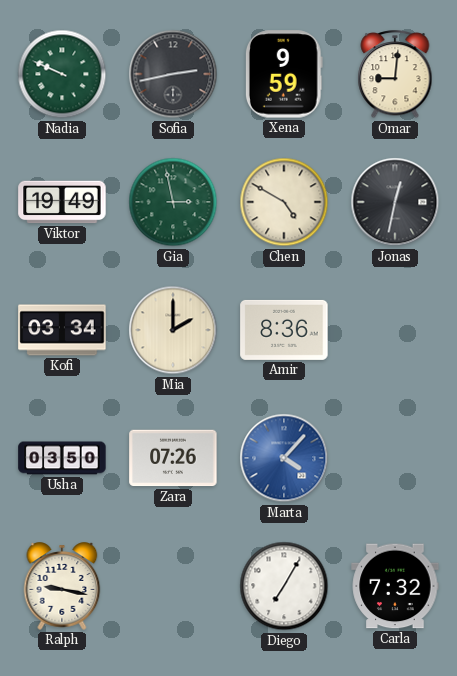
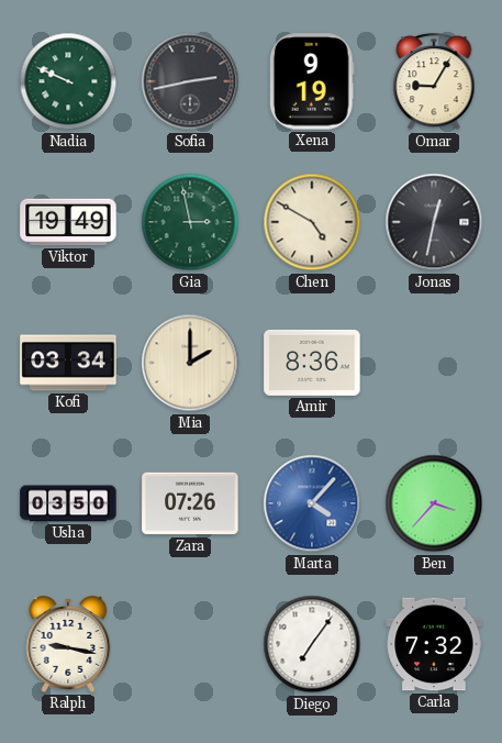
Xena: 9:59 -> 9:19
Omar: 9:01 -> 9:05
Ben: none -> 3:37
Diego: 7:05 -> 7:06
